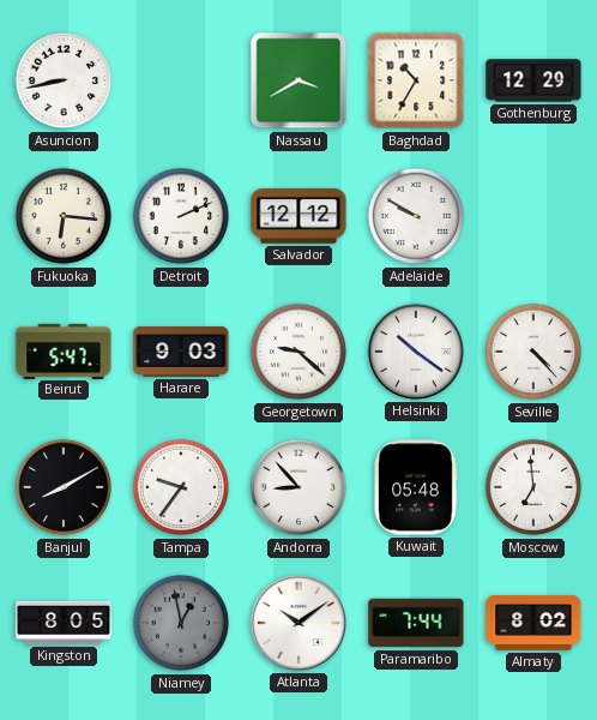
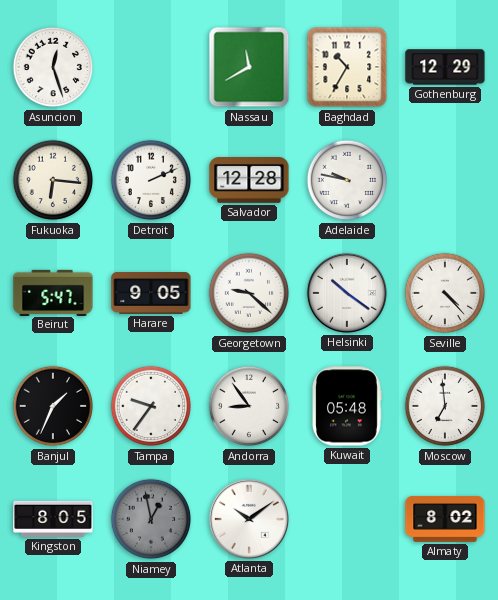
Asuncion: 8:43 -> 12:27
Nassau: 3:40 -> 11:40
Salvador: 12:12 -> 12:28
Adelaide: 9:50 -> 9:47
Harare: 9:03 -> 9:05
Banjul: 8:10 -> 1:34
Andorra: 8:53 -> 8:54
Paramaribo: 7:44 -> none
